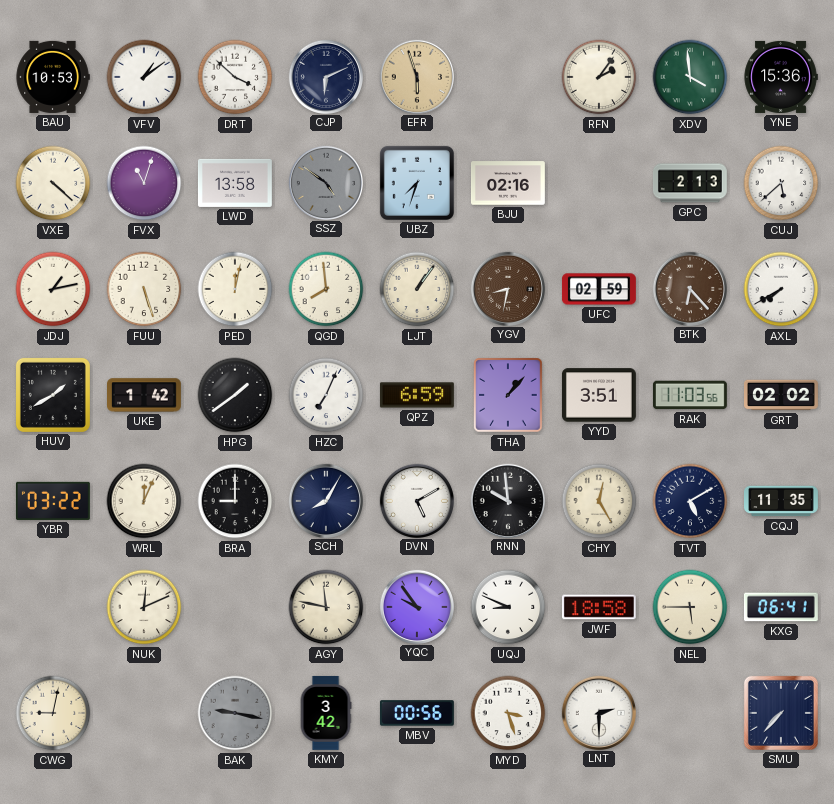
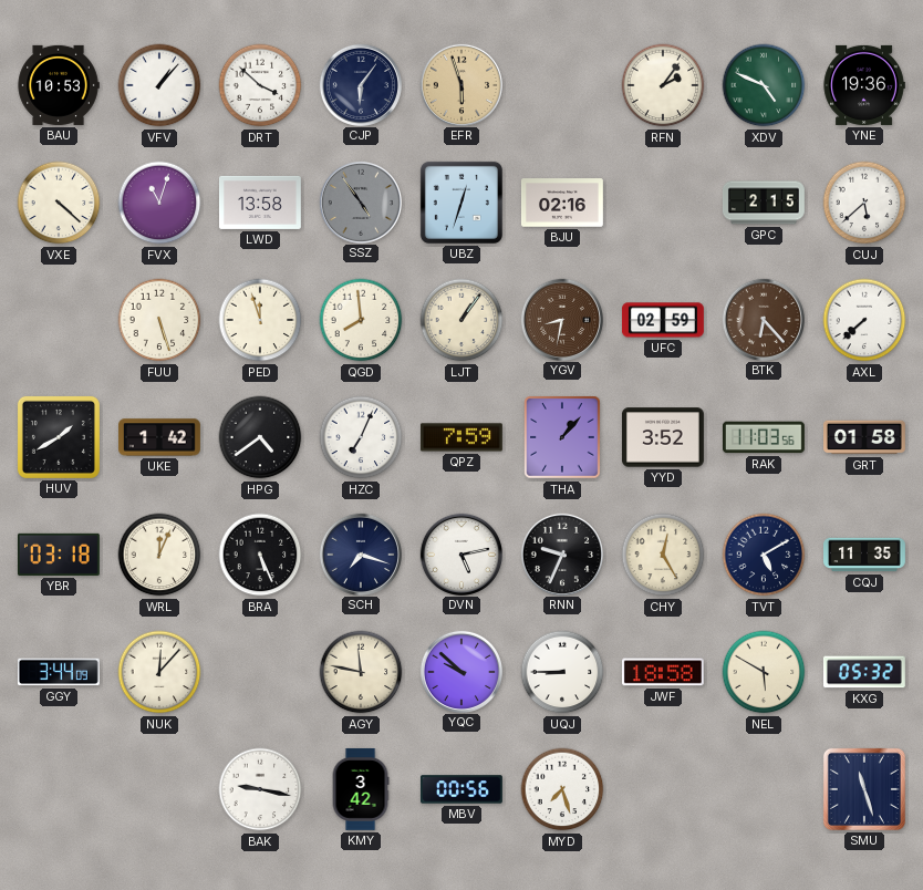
VFV: 1:09 -> 1:07
CJP: 6:11 -> 6:06
XDV: 3:59 -> 4:49
YNE: 15:36 -> 19:36
SSZ: 4:51 -> 4:54
UBZ: 7:33 -> 12:33
GPC: 2:13 -> 2:15
JDJ: 1:13 -> none
PED: 12:02 -> 11:57
AXL: 7:40 -> 7:38
HPG: 1:39 -> 4:39
QPZ: 6:59 -> 7:59
YYD: 3:51 -> 3:52
GRT: 02:02 -> 01:58
YBR: 03:22 -> 03:18
BRA: 9:00 -> 5:26
SCH: 8:05 -> 7:18
DVN: 5:10 -> 5:13
RNN: 9:59 -> 9:34
GGY: none -> 3:44
NUK: 12:11 -> 12:07
YQC: 9:54 -> 9:52
UQJ: 8:49 -> 8:45
NEL: 5:45 -> 5:50
KXG: 06:41 -> 05:32
CWG: 9:02 -> none
BAK dial: grey -> white
MYD: 3:27 -> 7:27
LNT: 2:30 -> none
SMU: 7:37 -> 11:27
